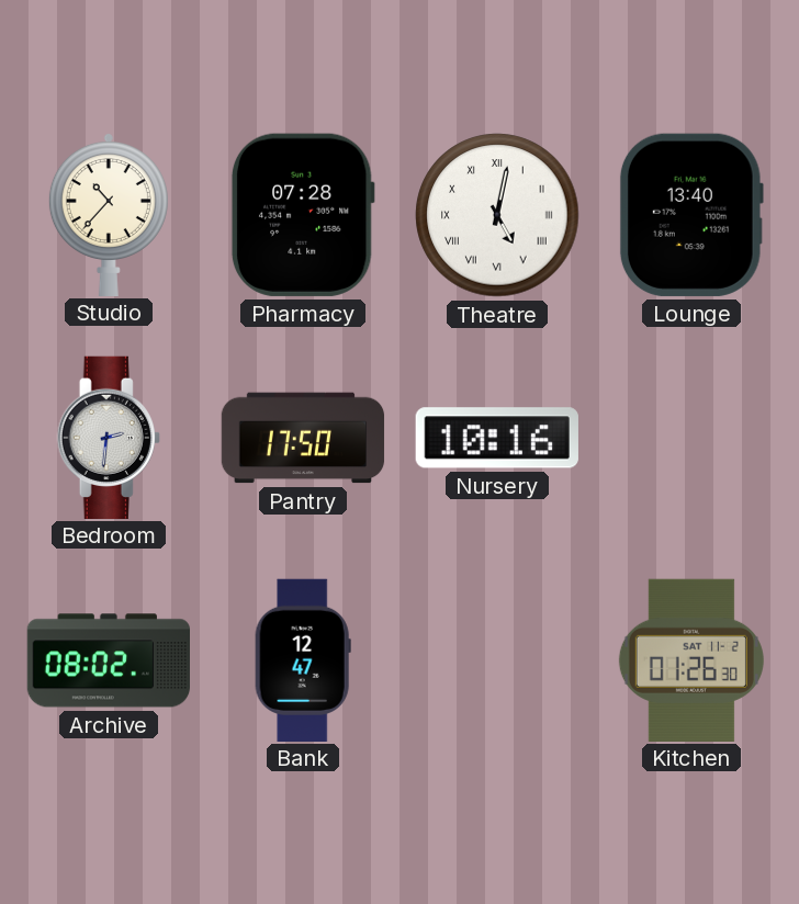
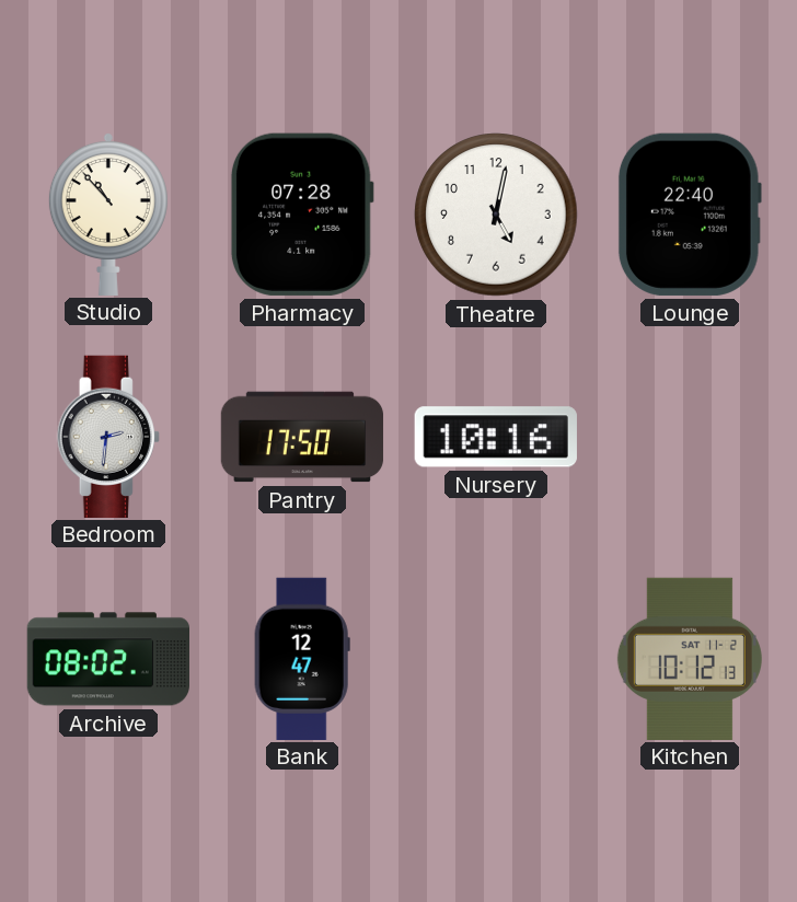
Studio: 10:37 -> 10:53
Theatre numerals: Roman -> Arabic
Lounge: 13:40 -> 22:40
Kitchen: 01:26 -> 10:12
